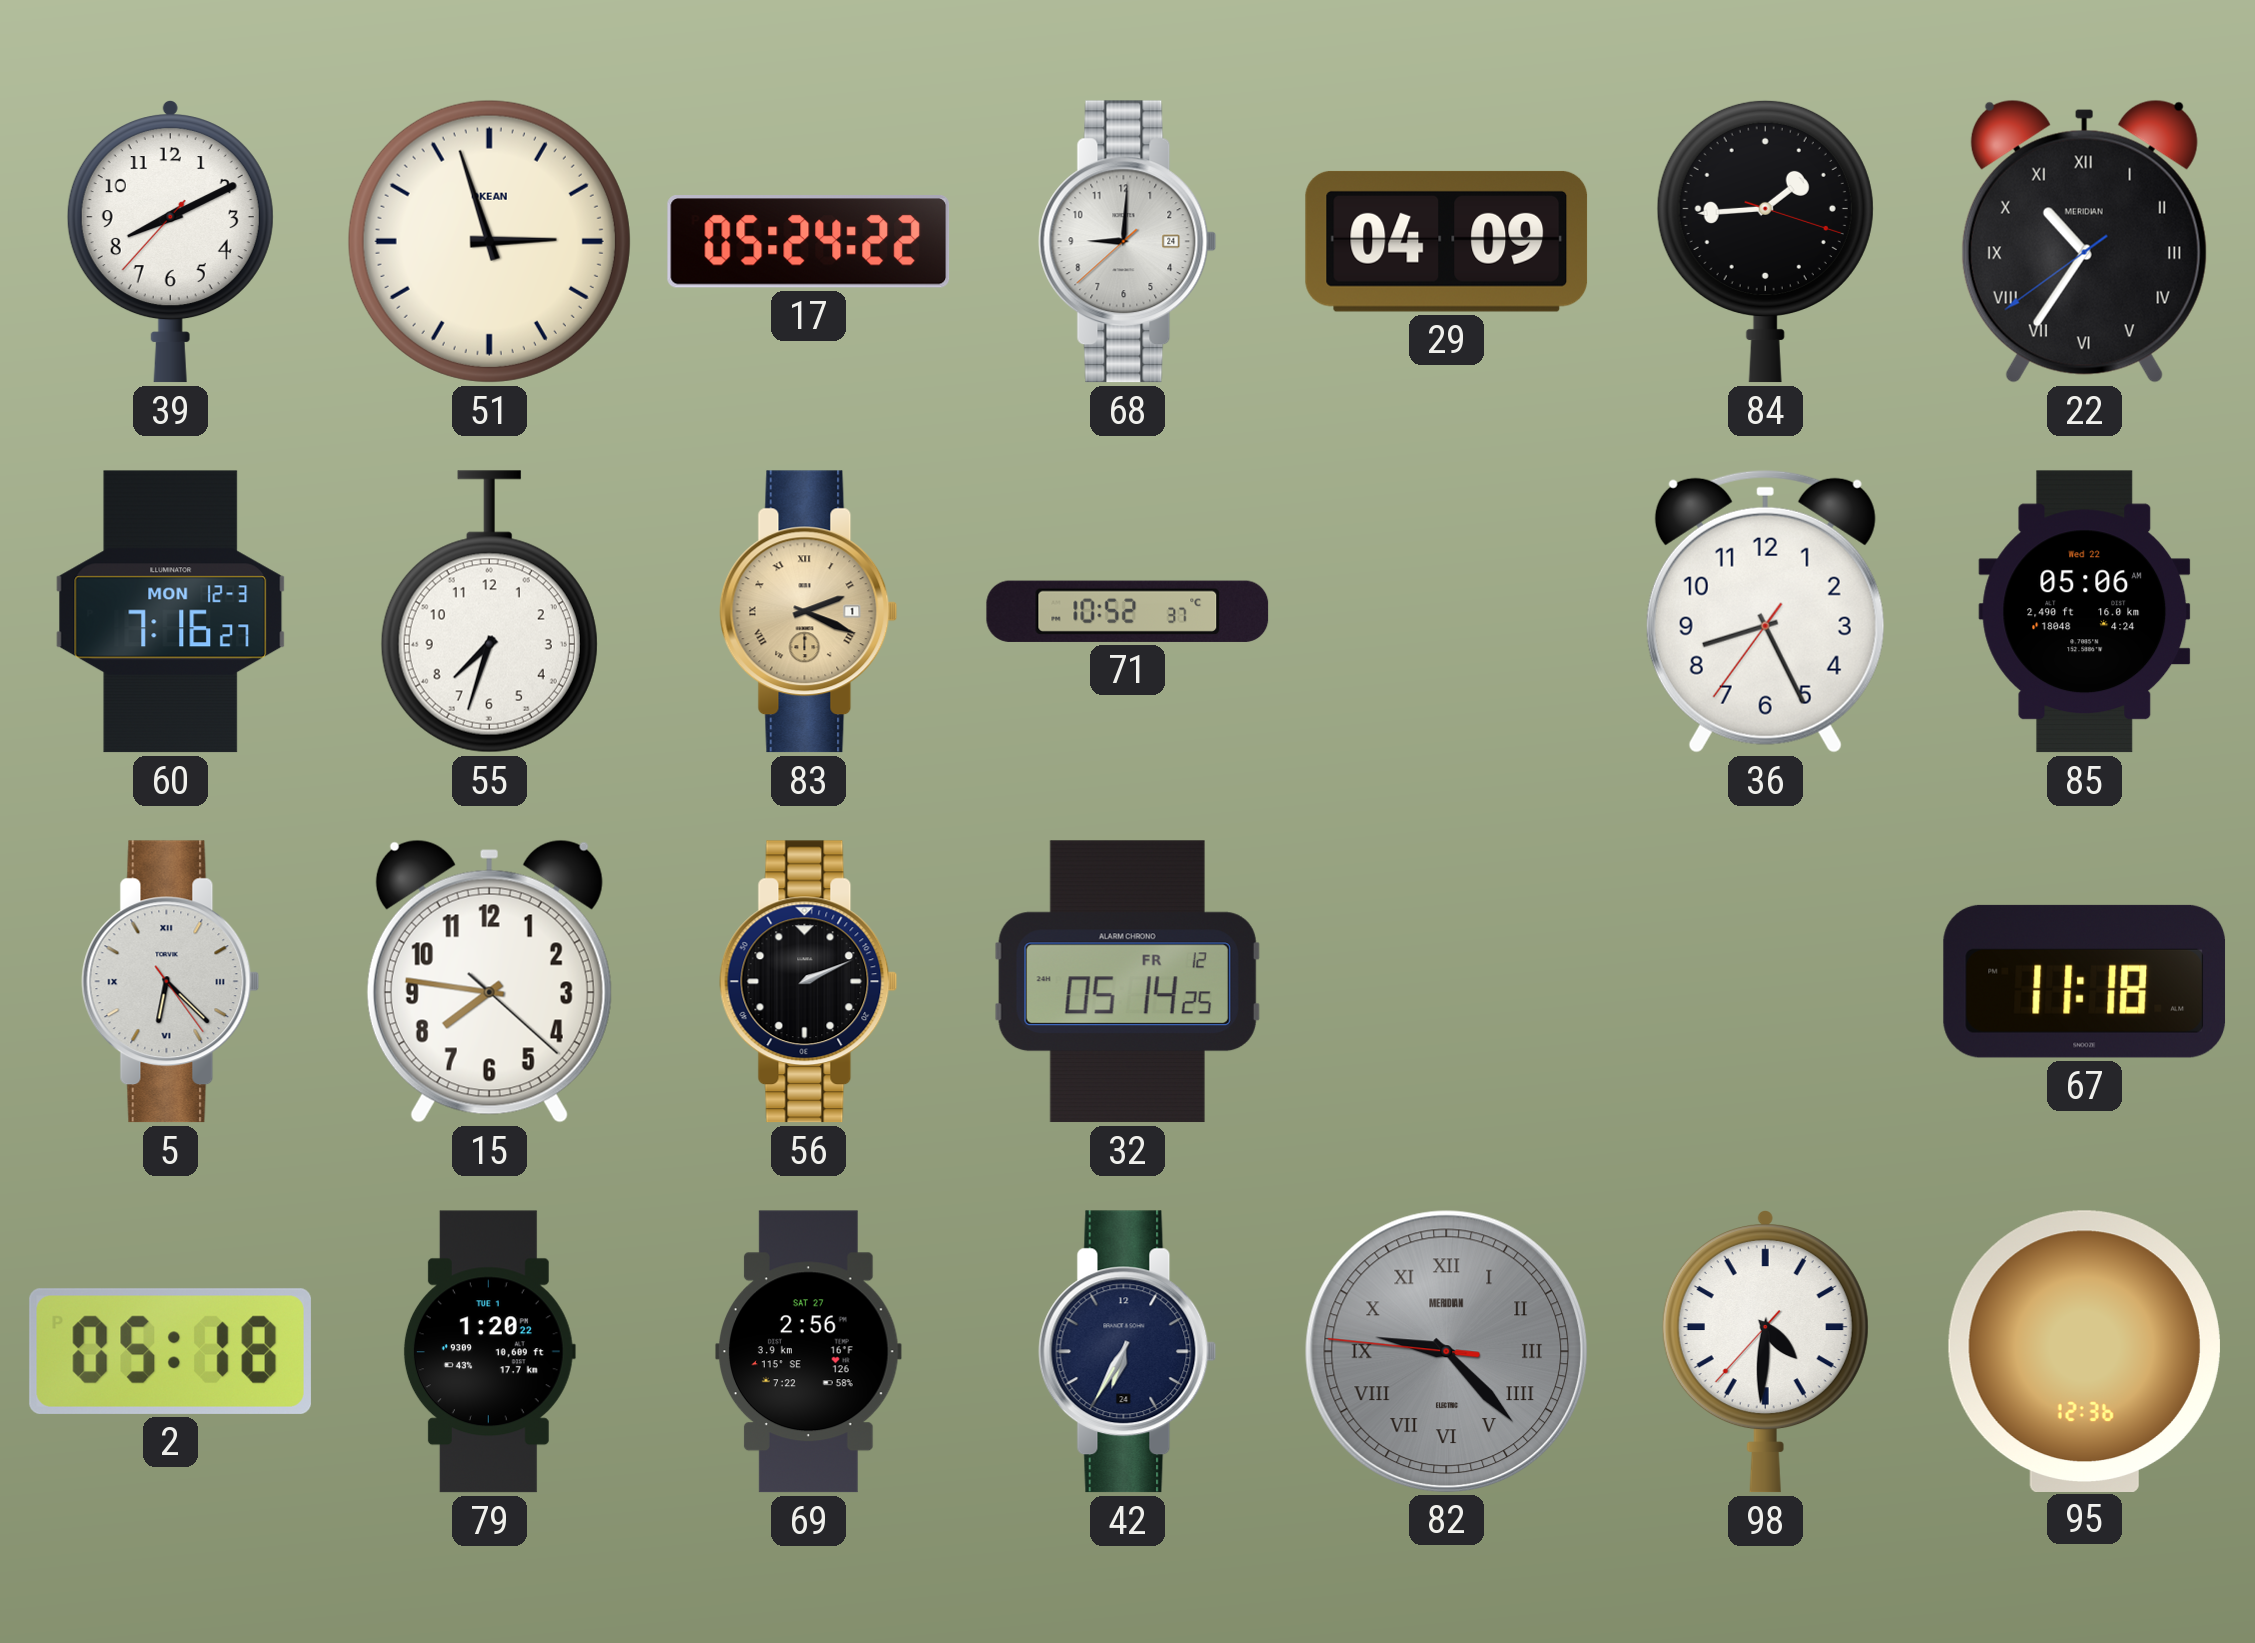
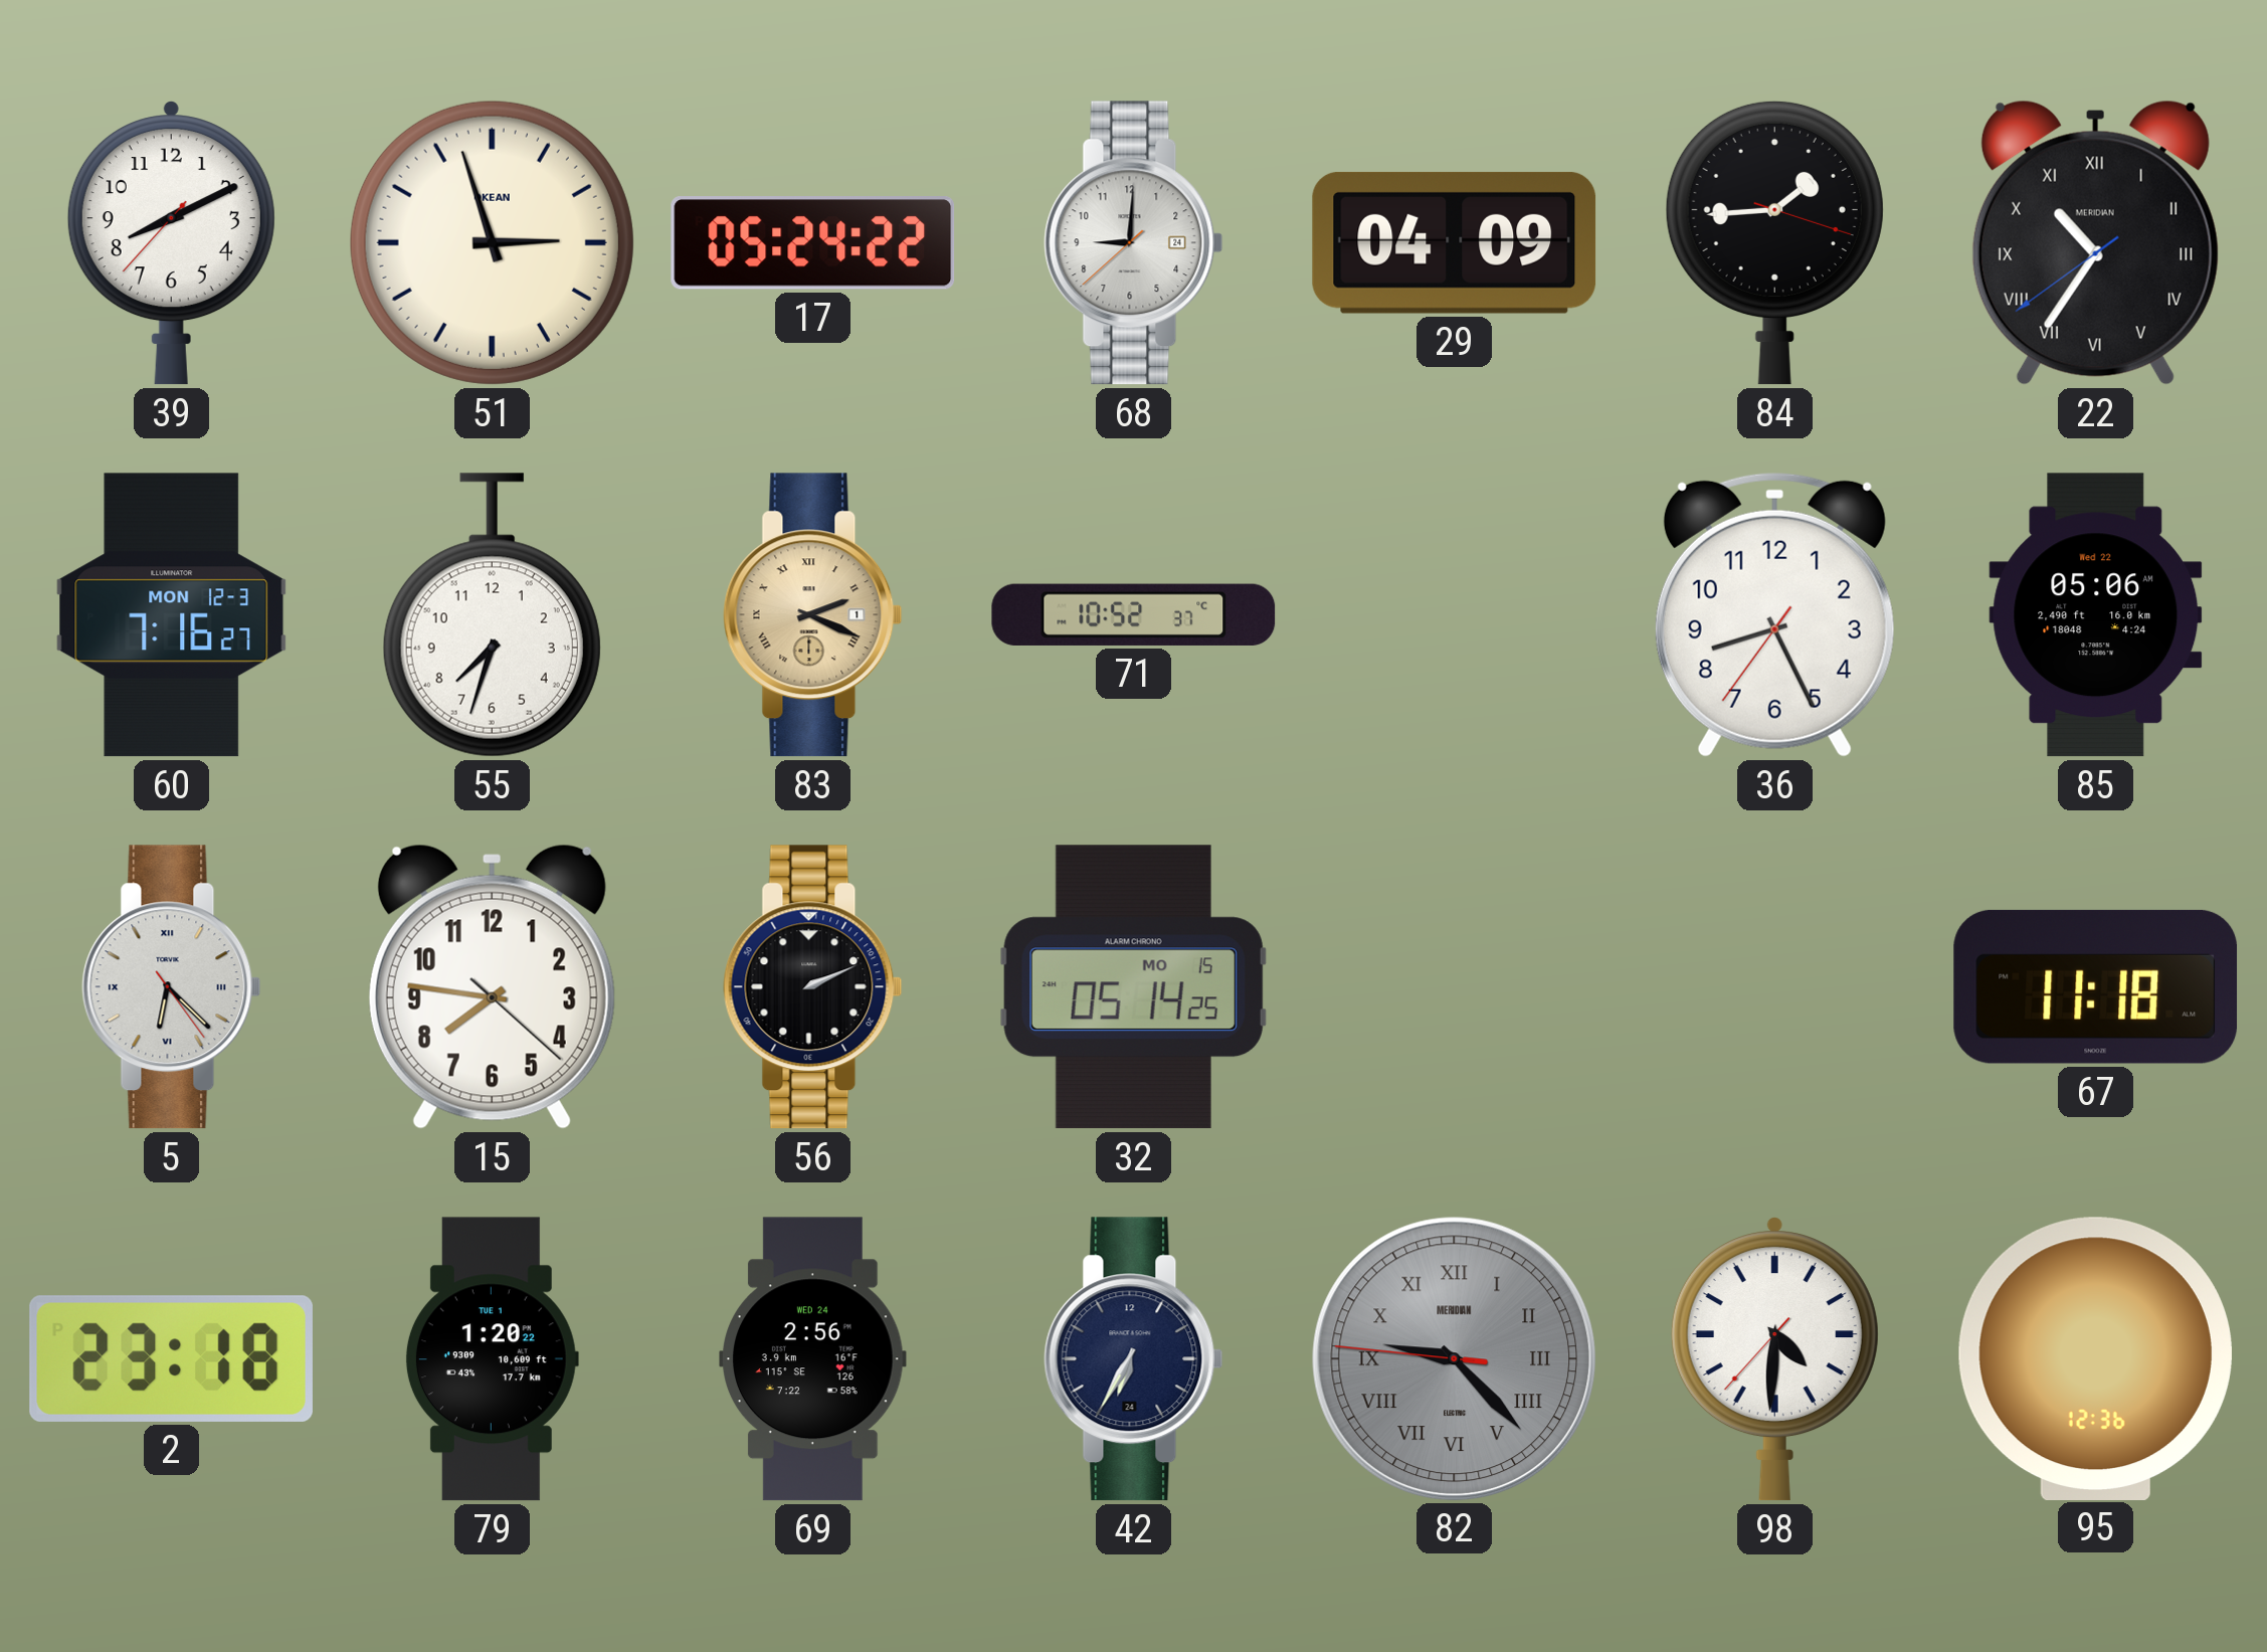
32 date: FR 12 -> MO 15
2: 05:18 -> 23:18
69 date: SAT 27 -> WED 24
